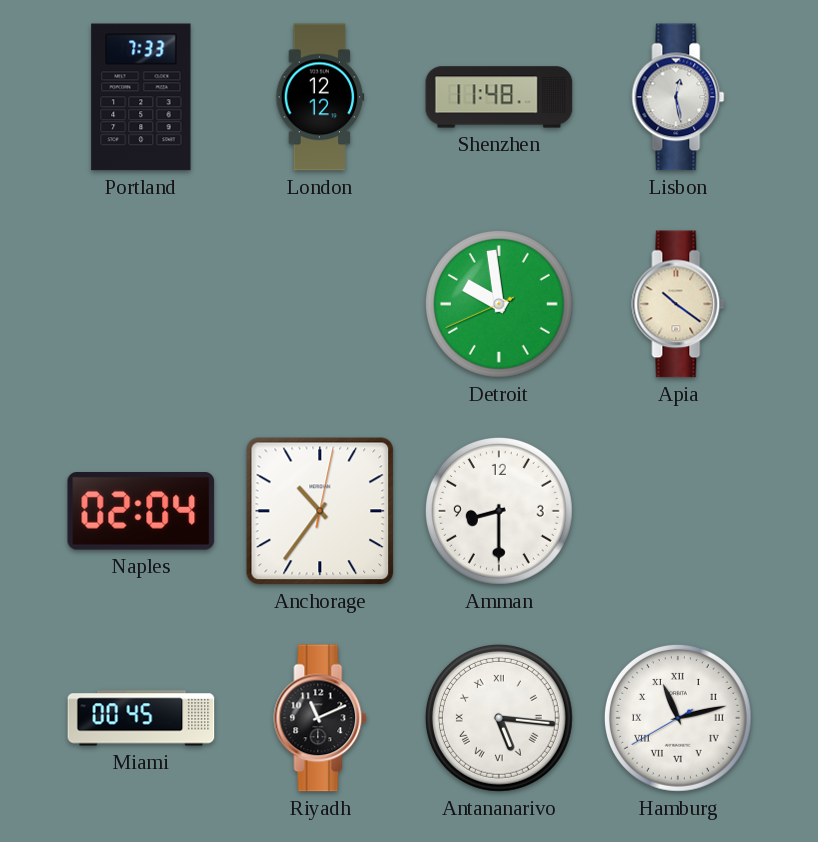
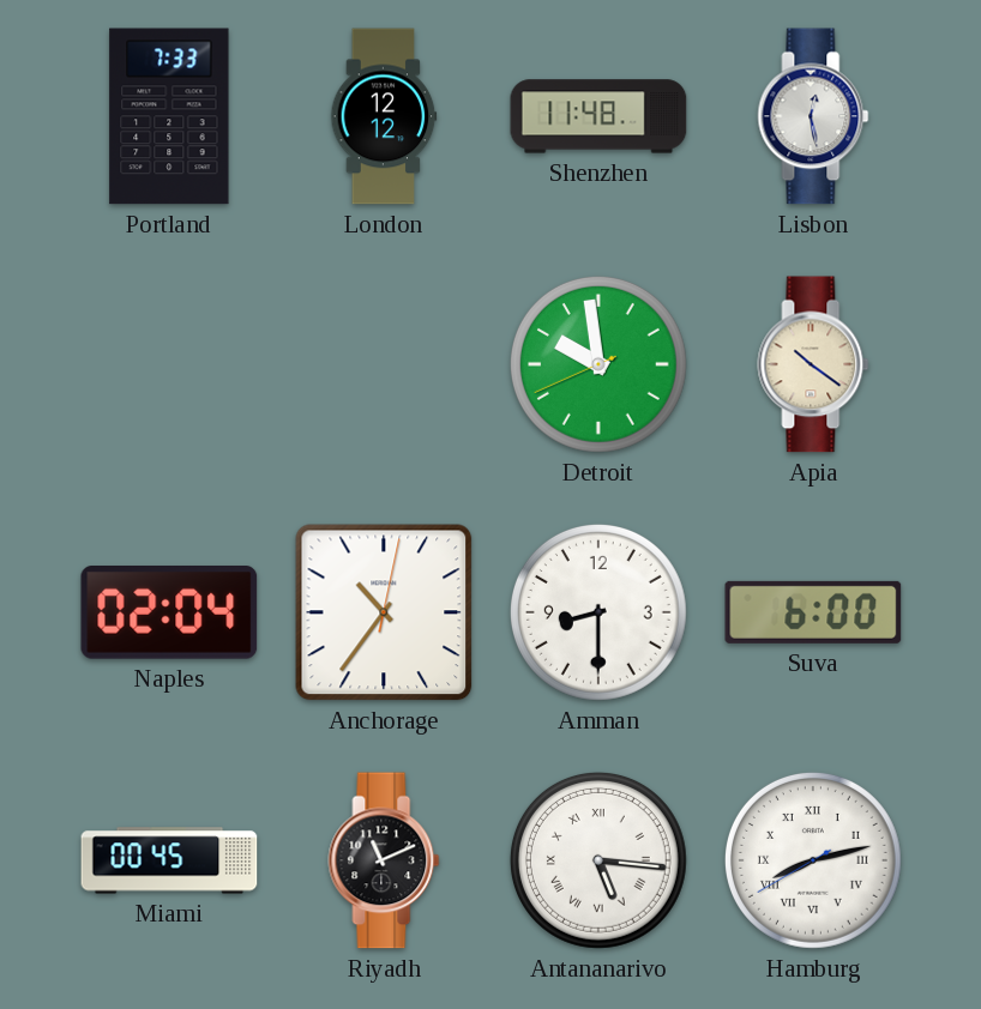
Suva: none -> 6:00
Hamburg: 11:12 -> 8:12
